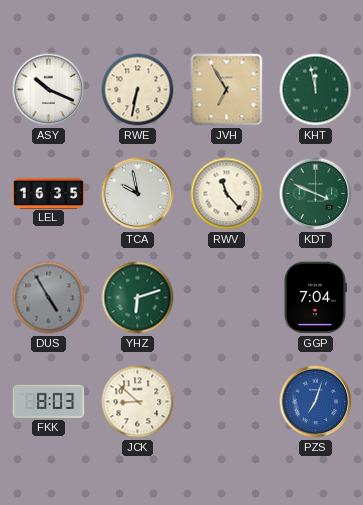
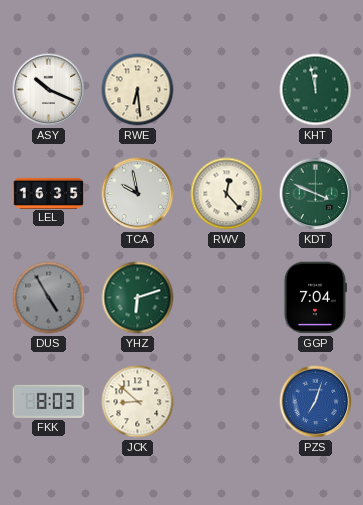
RWE: 6:32 -> 6:29
JVH: 6:55 -> none
RWV: 11:23 -> 12:23
